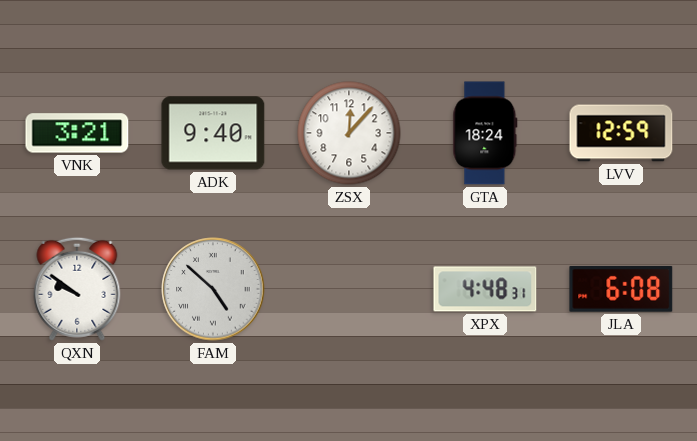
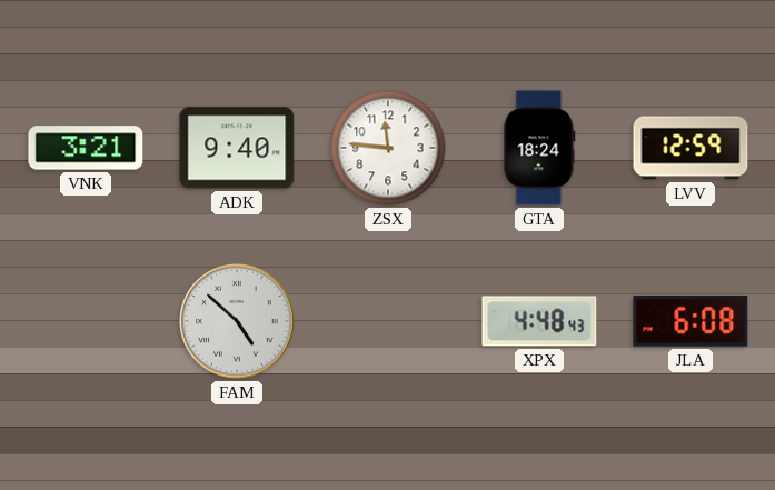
ZSX: 12:07 -> 11:46
QXN: 9:51 -> none
XPX: 4:48:31 -> 4:48:43
